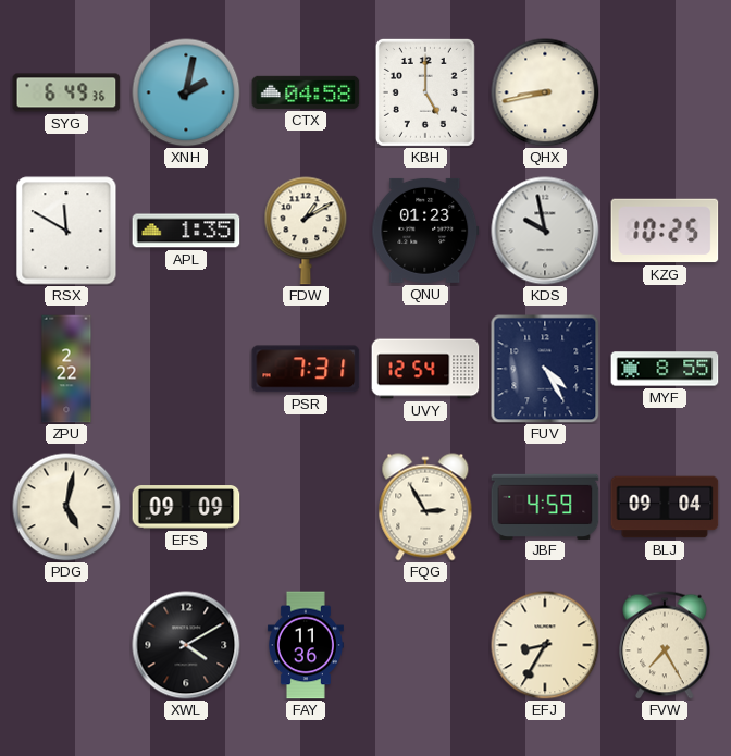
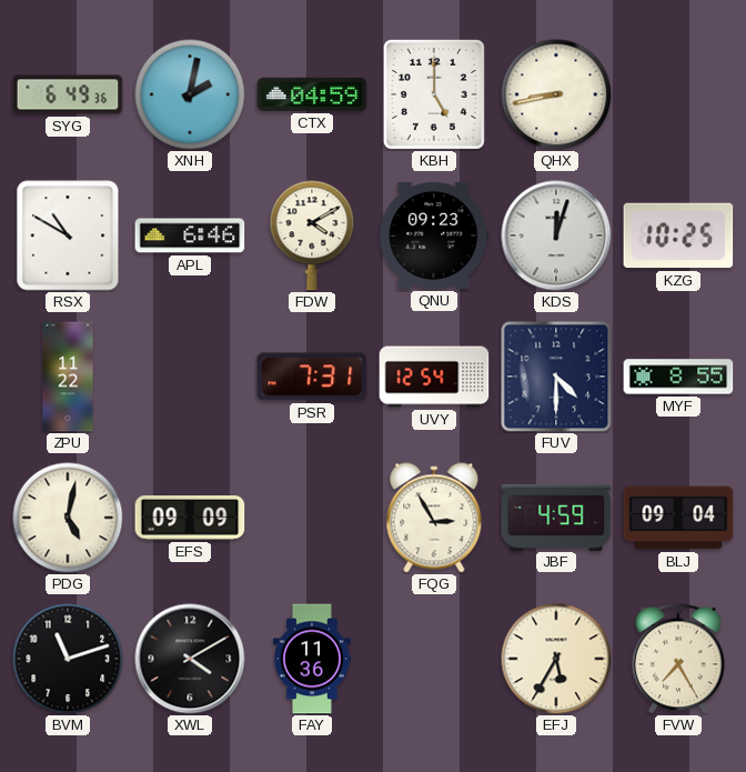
CTX: 04:58 -> 04:59
RSX: 11:50 -> 10:50
APL: 1:35 -> 6:46
FDW: 1:10 -> 4:10
QNU: 01:23 -> 09:23
KDS: 9:58 -> 12:03
ZPU: 2:22 -> 11:22
FUV: 4:25 -> 4:30
BVM: none -> 11:12
EFJ: 8:35 -> 5:35
